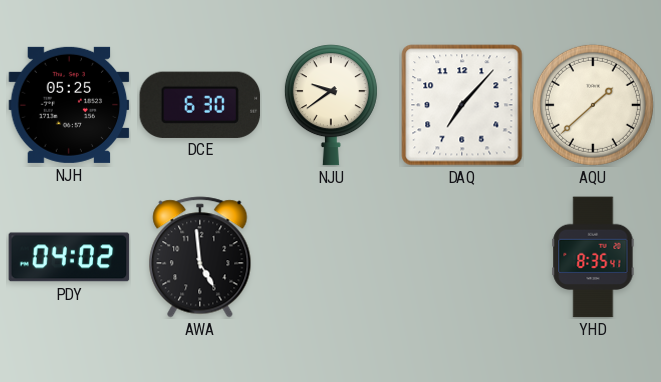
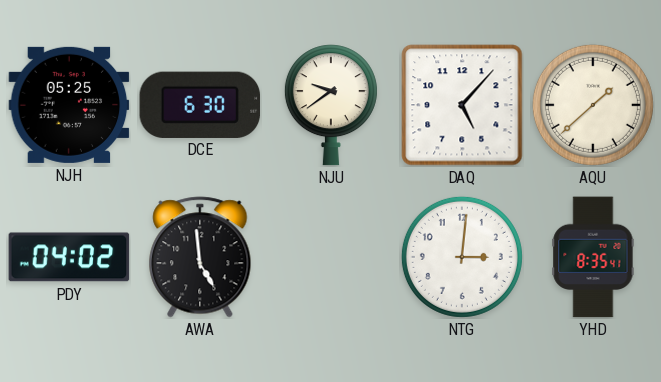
DAQ: 7:07 -> 5:07
NTG: none -> 3:01
